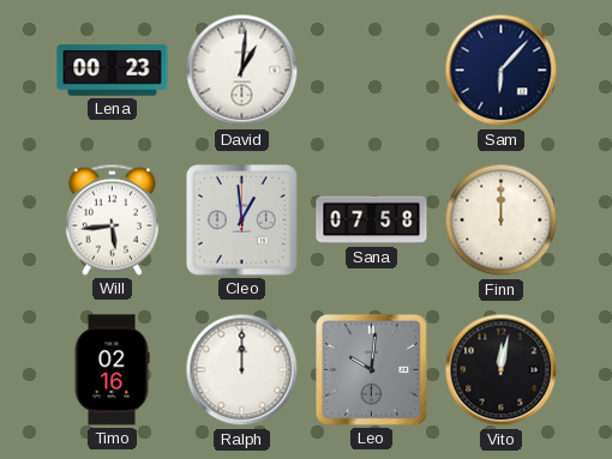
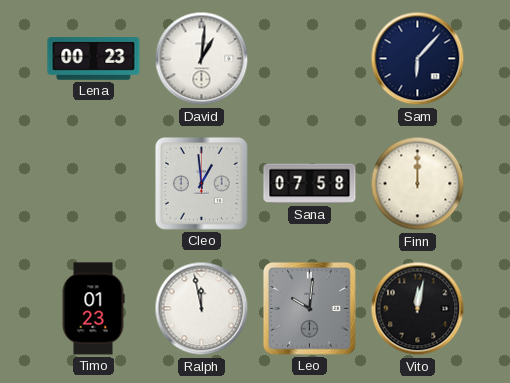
Will: 5:44 -> none
Timo: 02:16 -> 01:23
Ralph: 12:00 -> 11:58
